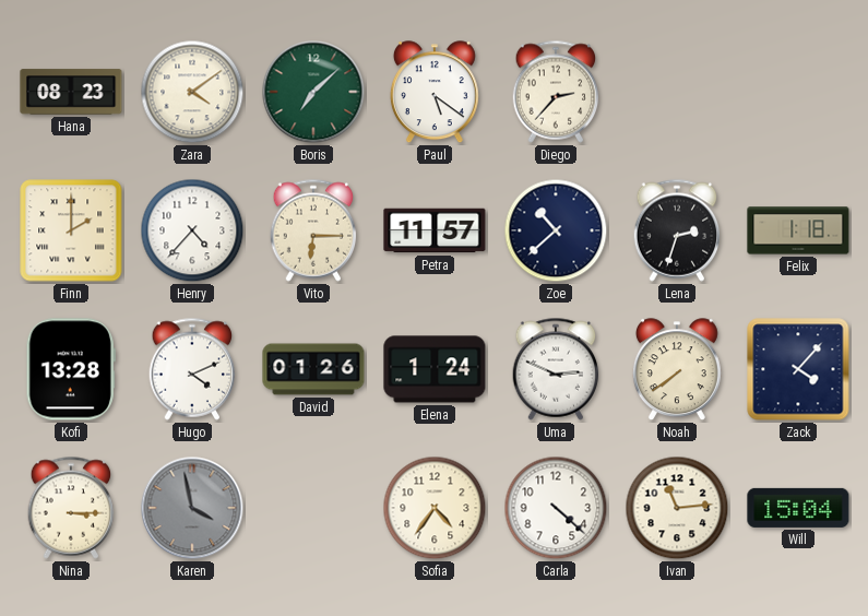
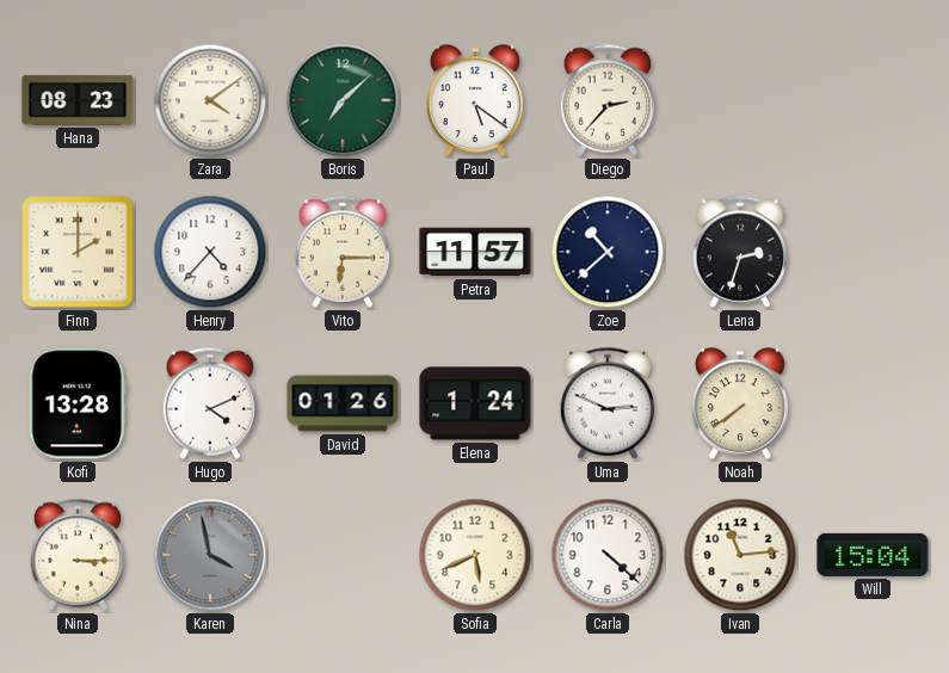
Felix: 1:18 -> none
Zack: 4:07 -> none
Sofia: 4:36 -> 5:41
